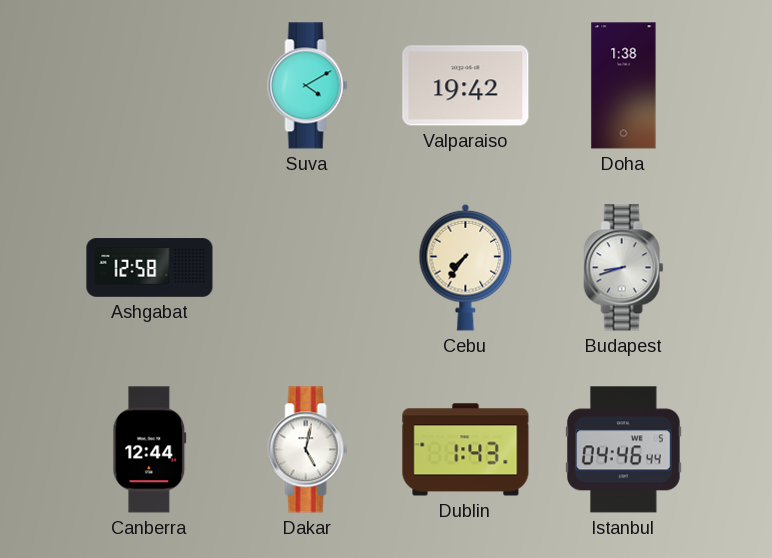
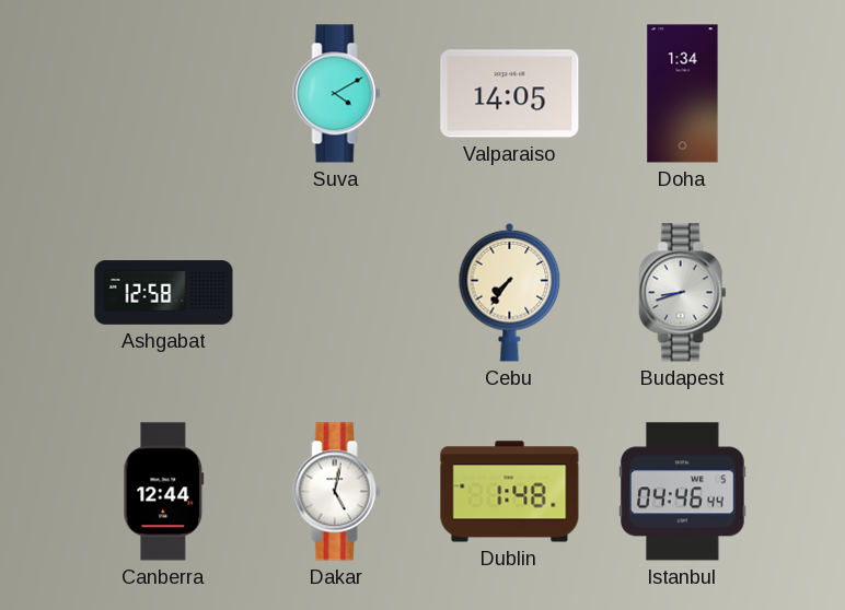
Valparaiso: 19:42 -> 14:05
Doha: 1:38 -> 1:34
Dublin: 1:43 -> 1:48
